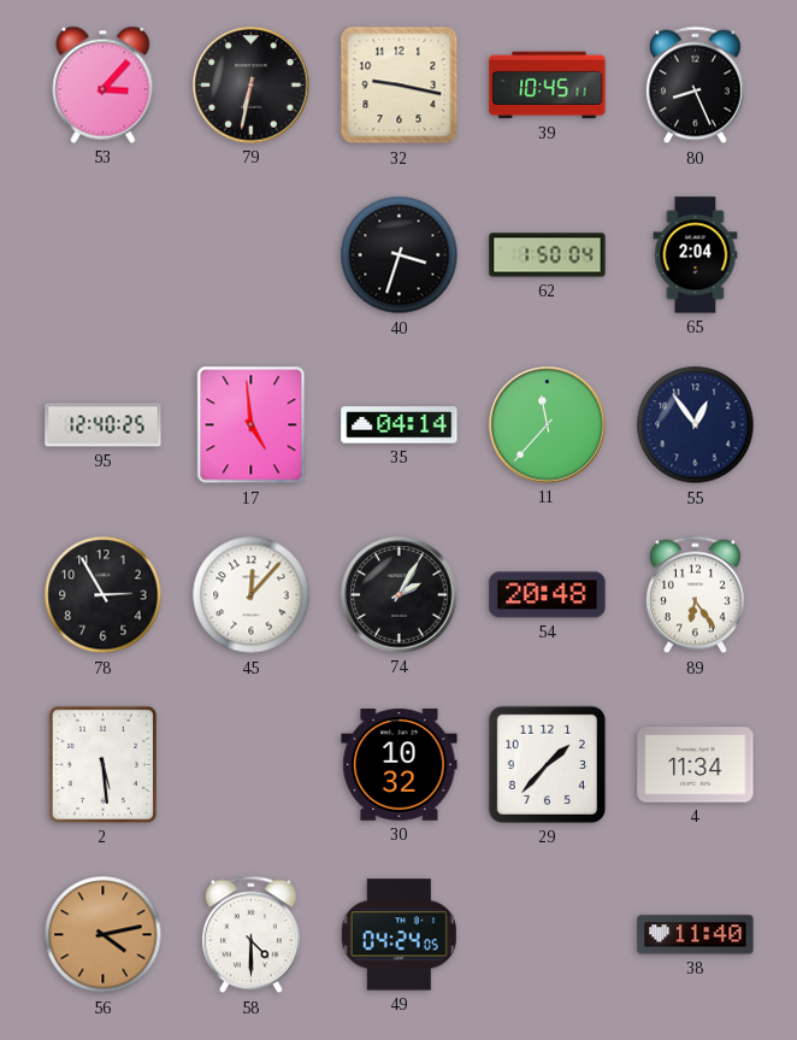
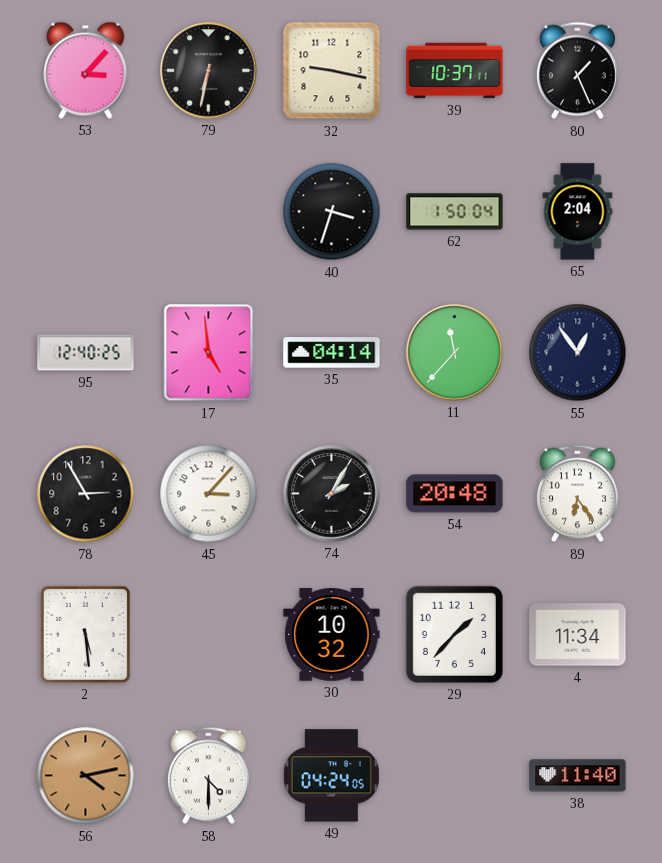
39: 10:45 -> 10:37
80: 8:26 -> 1:26
45: 12:07 -> 3:07
